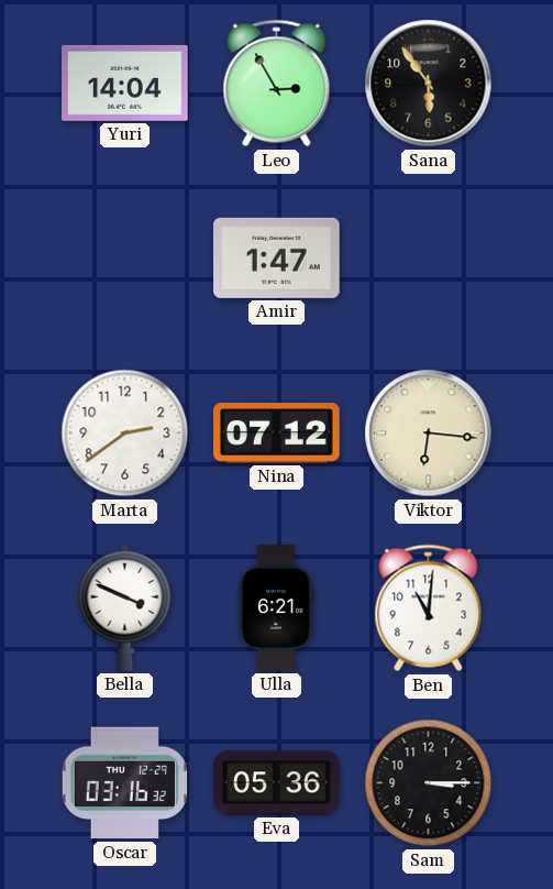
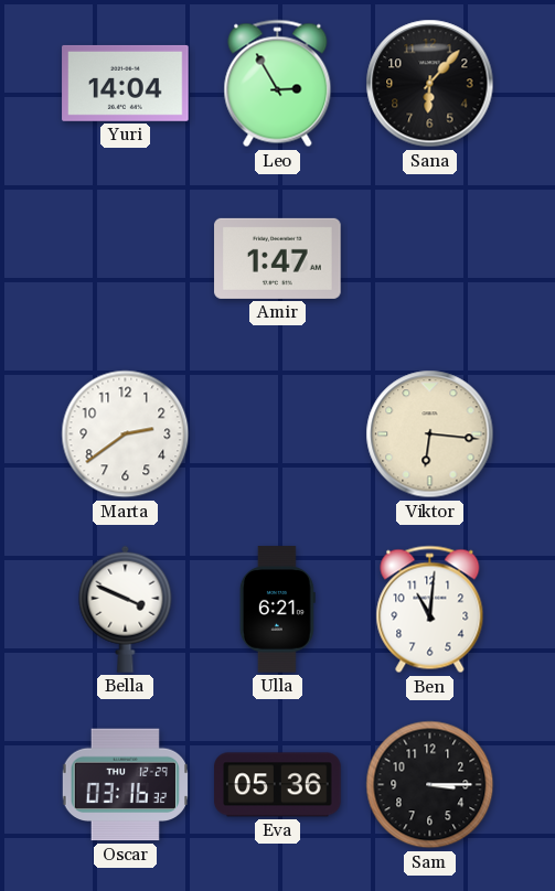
Sana: 5:54 -> 6:07
Nina: 07:12 -> none
